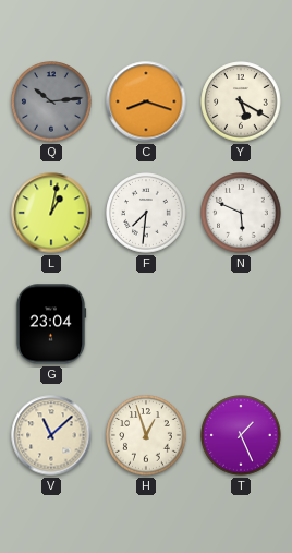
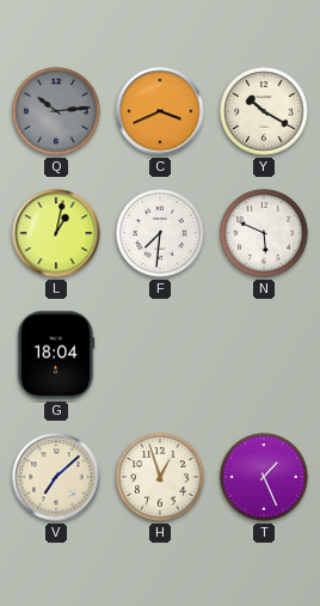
C: 8:18 -> 3:41
Y: 5:20 -> 10:20
G: 23:04 -> 18:04
V: 11:08 -> 7:08
